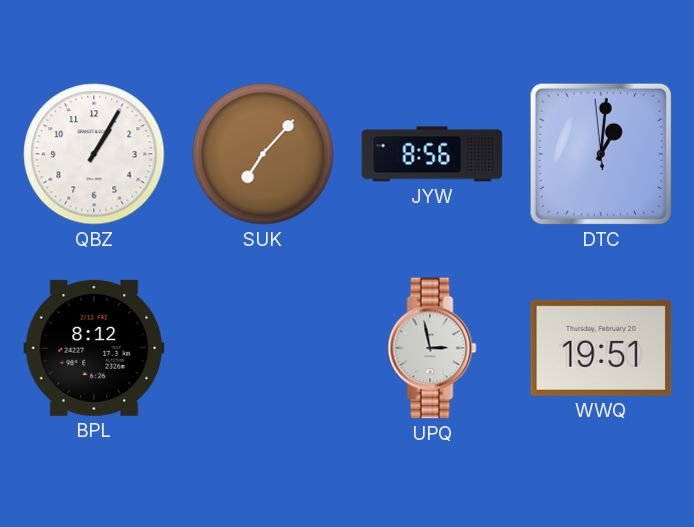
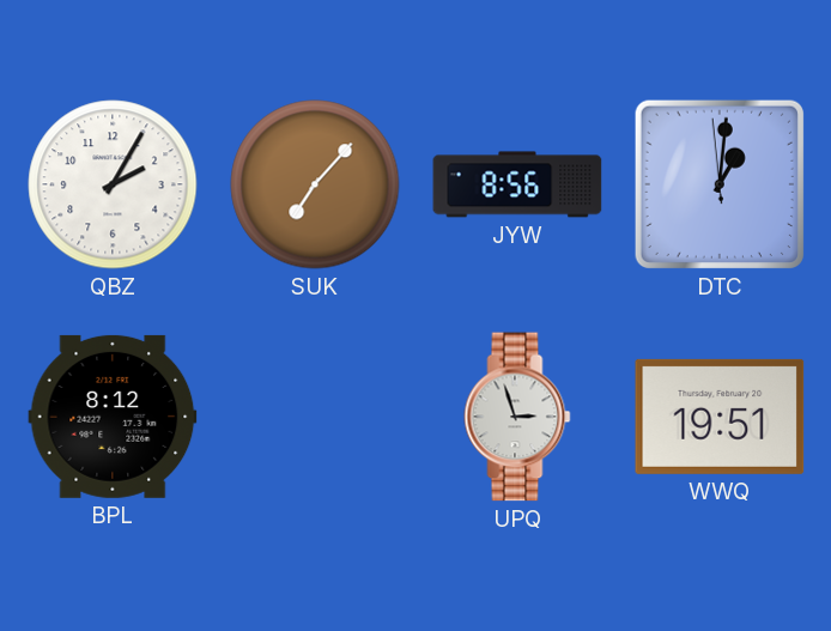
QBZ: 1:05 -> 2:05
UPQ: 2:58 -> 2:57
